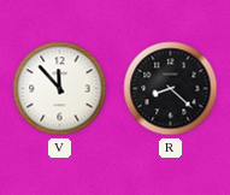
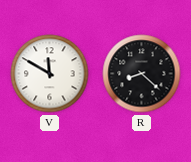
V: 11:53 -> 11:50
